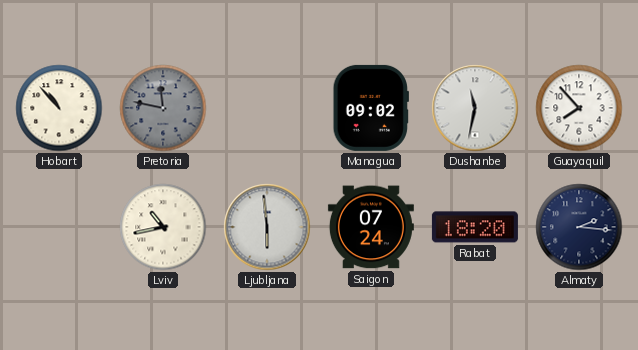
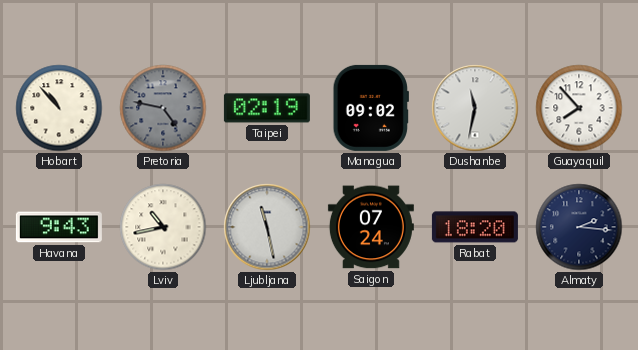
Pretoria: 11:47 -> 4:47
Taipei: none -> 02:19
Havana: none -> 9:43
Ljubljana: 5:59 -> 11:28
